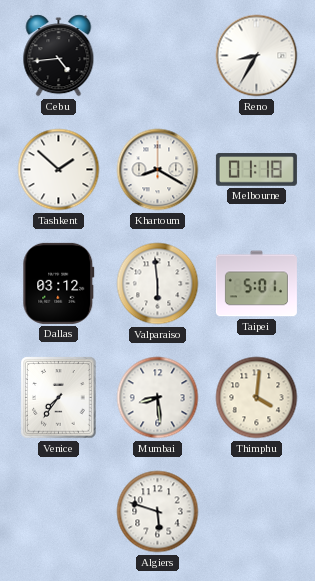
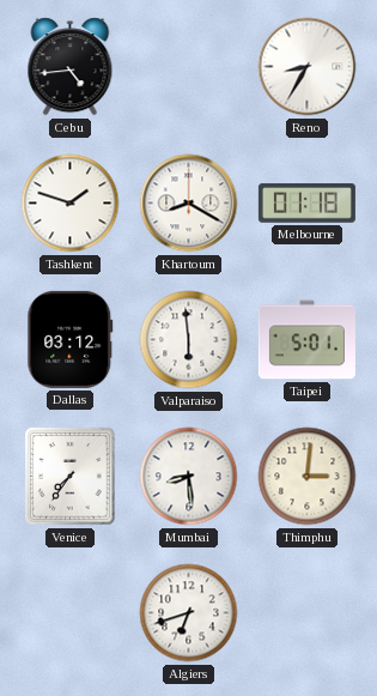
Tashkent: 1:52 -> 1:48
Thimphu: 4:01 -> 3:01
Algiers: 5:48 -> 6:42
